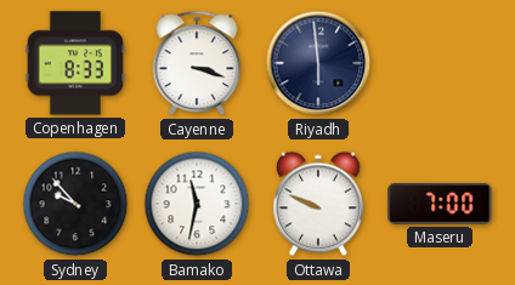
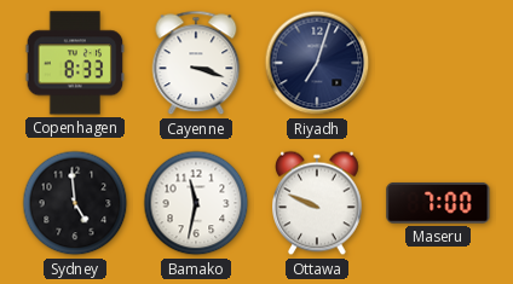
Riyadh: 5:59 -> 7:03
Sydney: 9:53 -> 4:59
